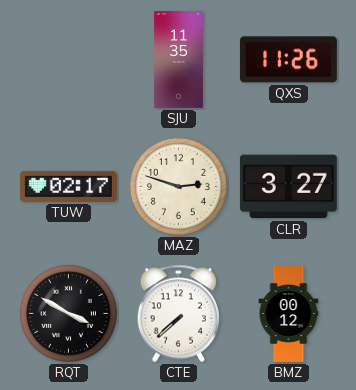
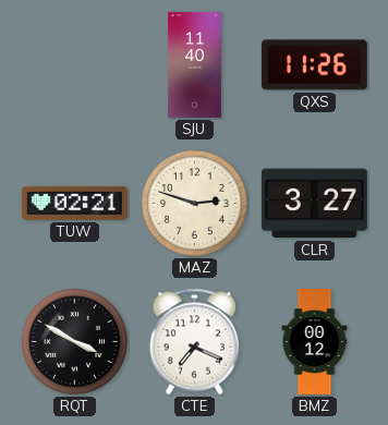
SJU: 11:35 -> 11:40
TUW: 02:17 -> 02:21
CTE: 7:38 -> 7:19
